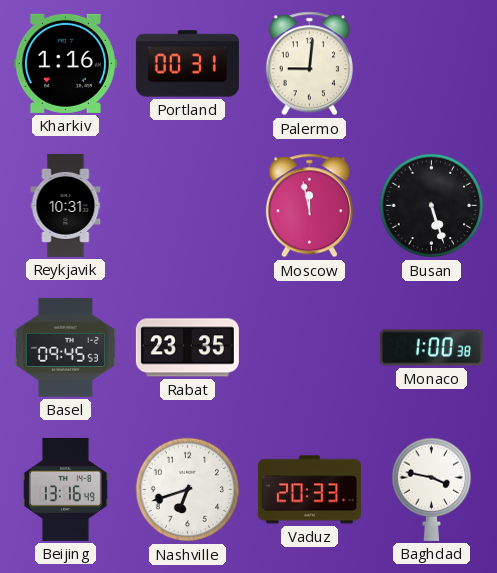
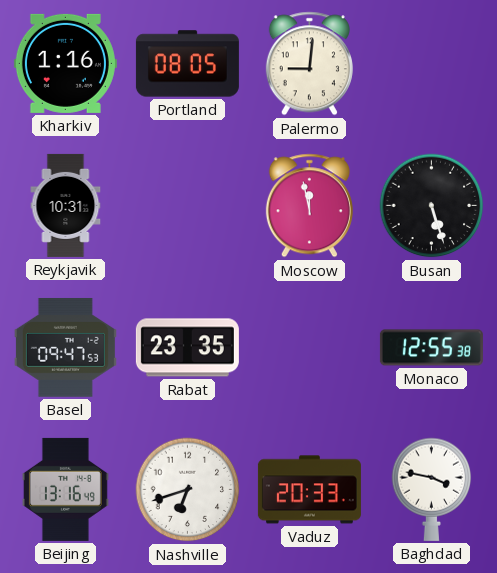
Portland: 00:31 -> 08:05
Basel: 09:45 -> 09:47
Monaco: 1:00 -> 12:55
